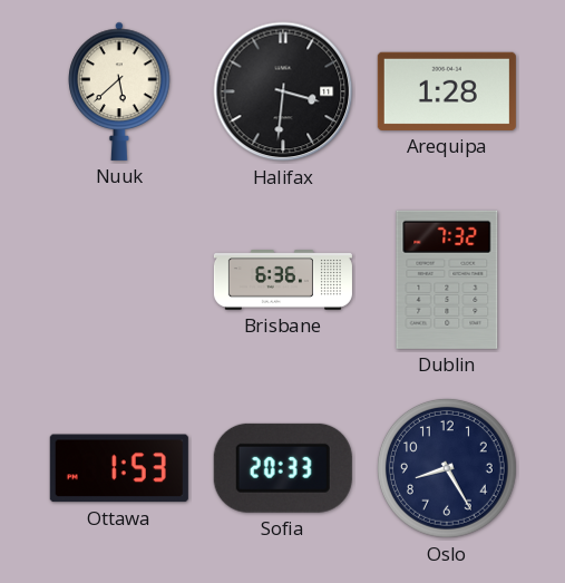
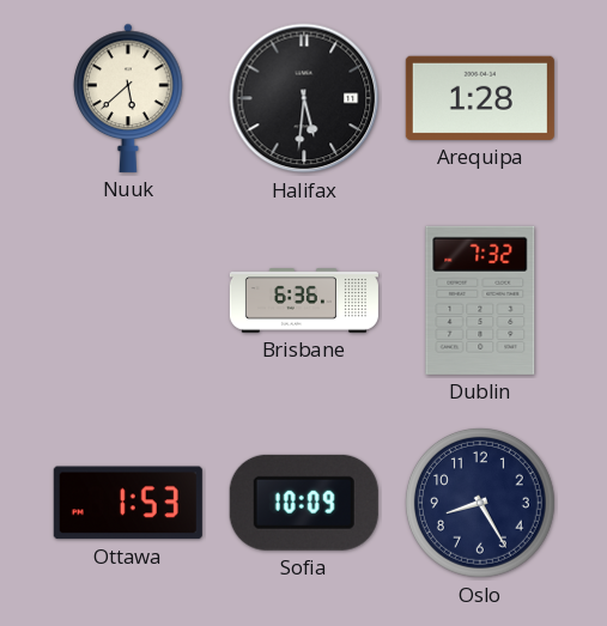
Halifax: 3:31 -> 5:31
Sofia: 20:33 -> 10:09
